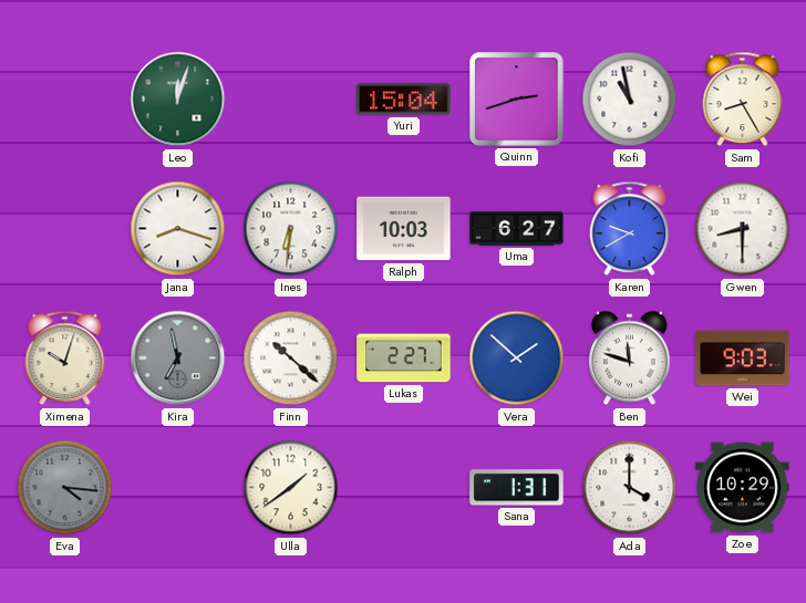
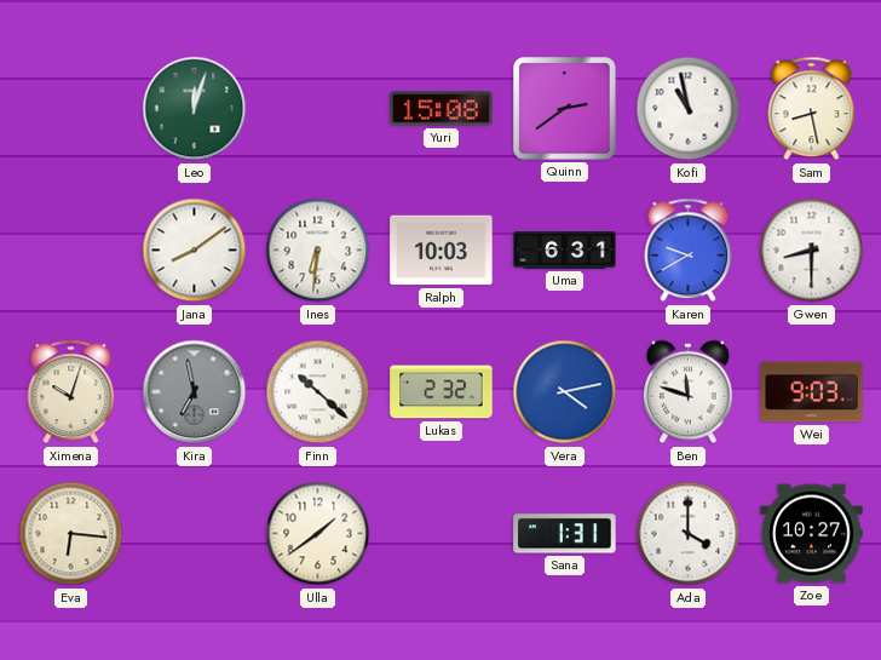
Yuri: 15:04 -> 15:08
Quinn: 2:42 -> 2:39
Sam: 8:25 -> 8:28
Jana: 8:18 -> 8:09
Uma: 6:27 -> 6:31
Lukas: 2:27 -> 2:32
Vera: 1:52 -> 4:13
Eva: 4:16 -> 6:16
Eva dial: grey -> cream
Zoe: 10:29 -> 10:27
